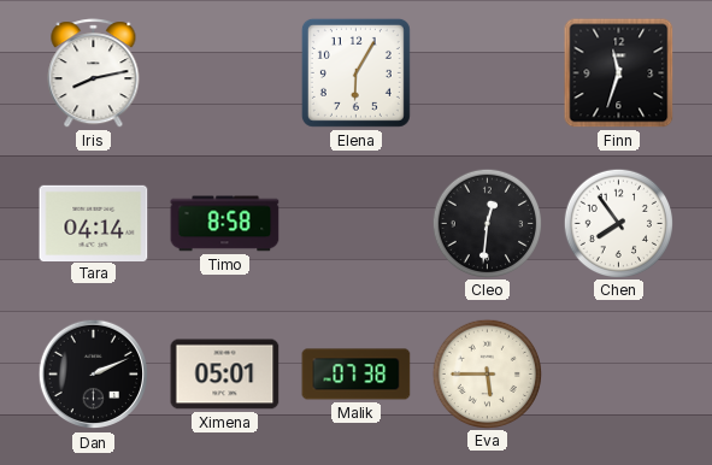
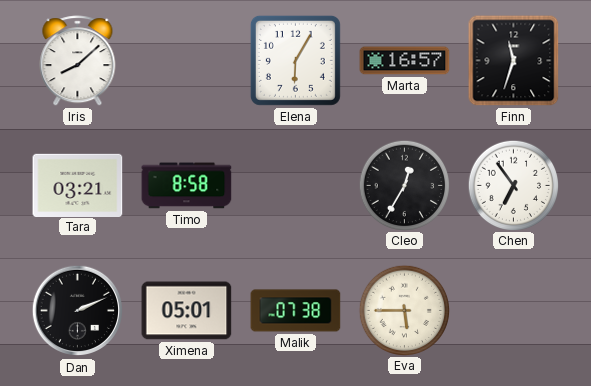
Iris: 8:13 -> 8:08
Marta: none -> 16:57
Tara: 04:14 -> 03:21
Cleo: 12:31 -> 12:35
Chen: 7:54 -> 6:54
